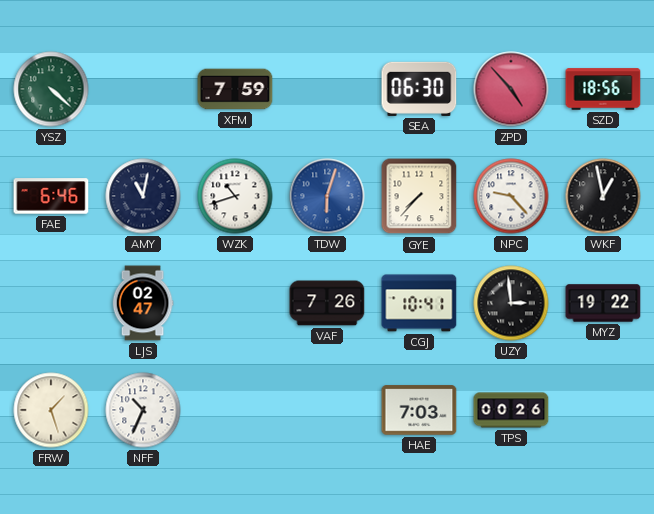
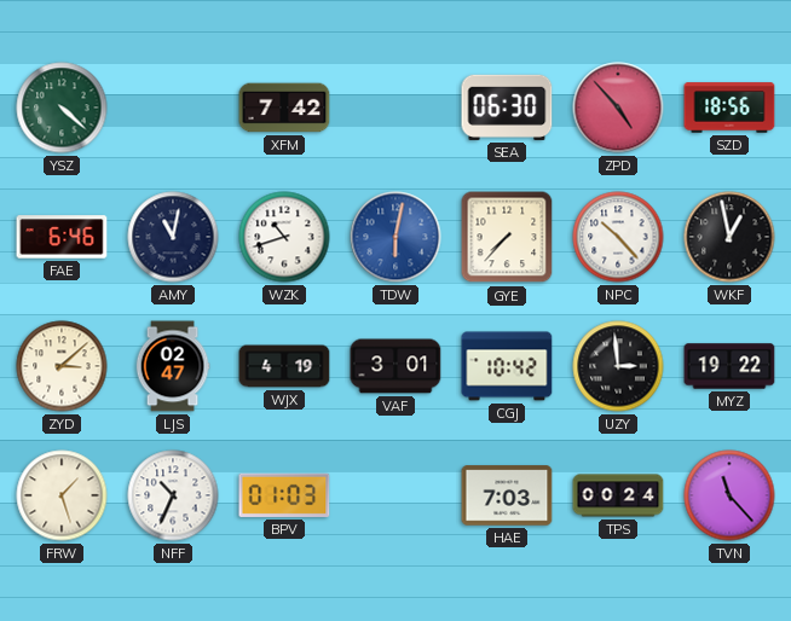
XFM: 7:59 -> 7:42
TDW: 6:03 -> 6:02
NPC: 9:23 -> 10:23
ZYD: none -> 3:08
WJX: none -> 4:19
VAF: 7:26 -> 3:01
CGJ: 10:41 -> 10:42
BPV: none -> 01:03
TPS: 00:26 -> 00:24
TVN: none -> 11:23
